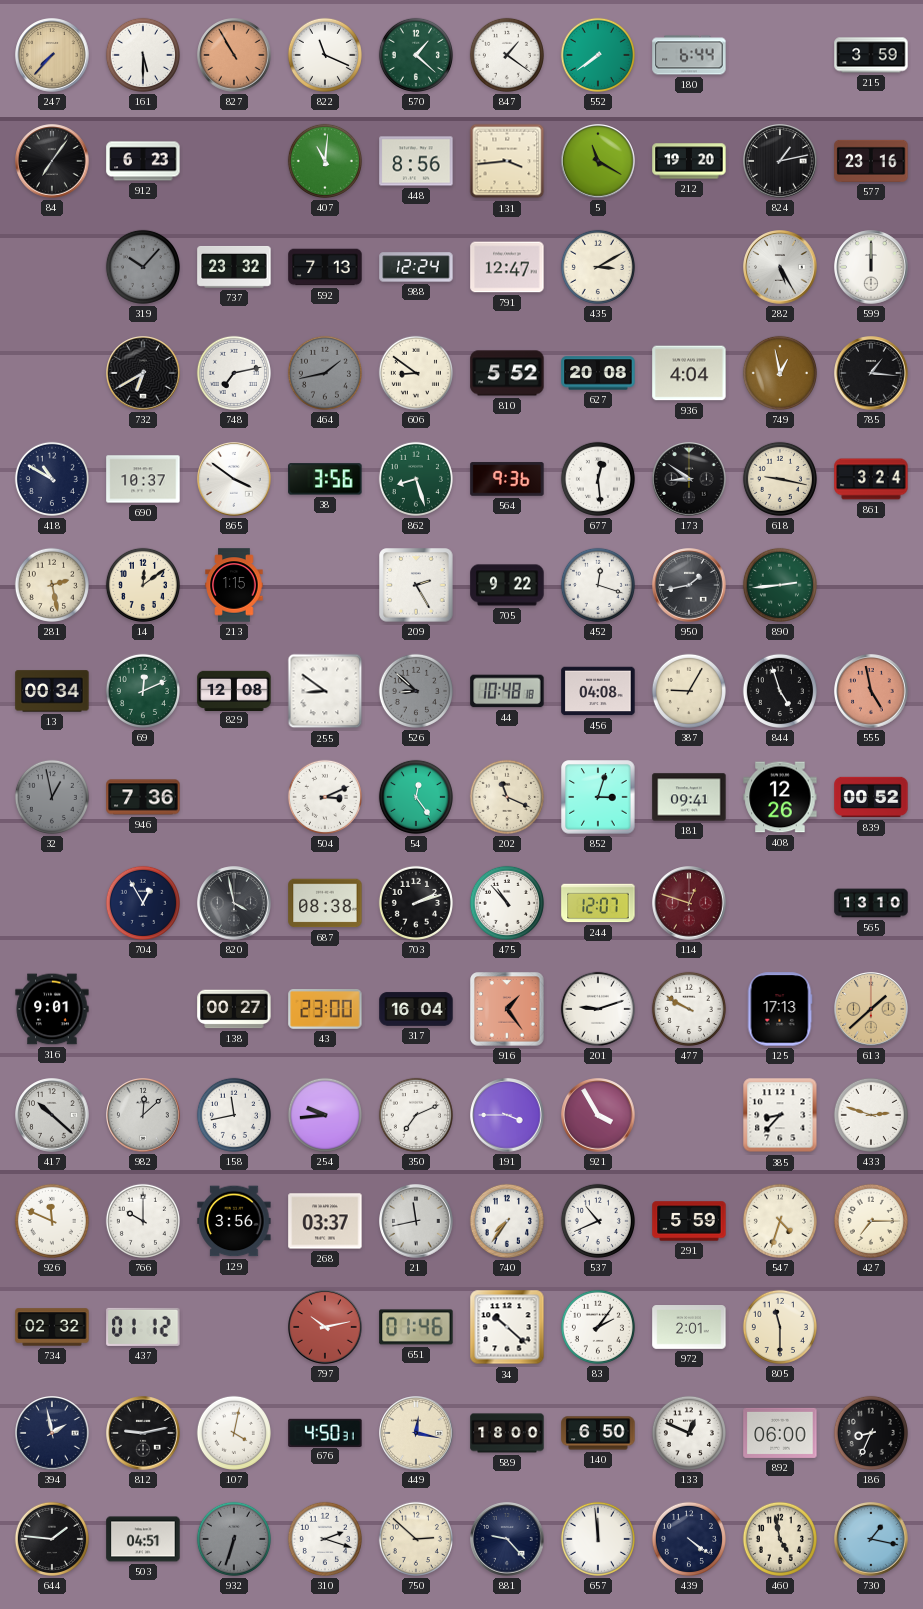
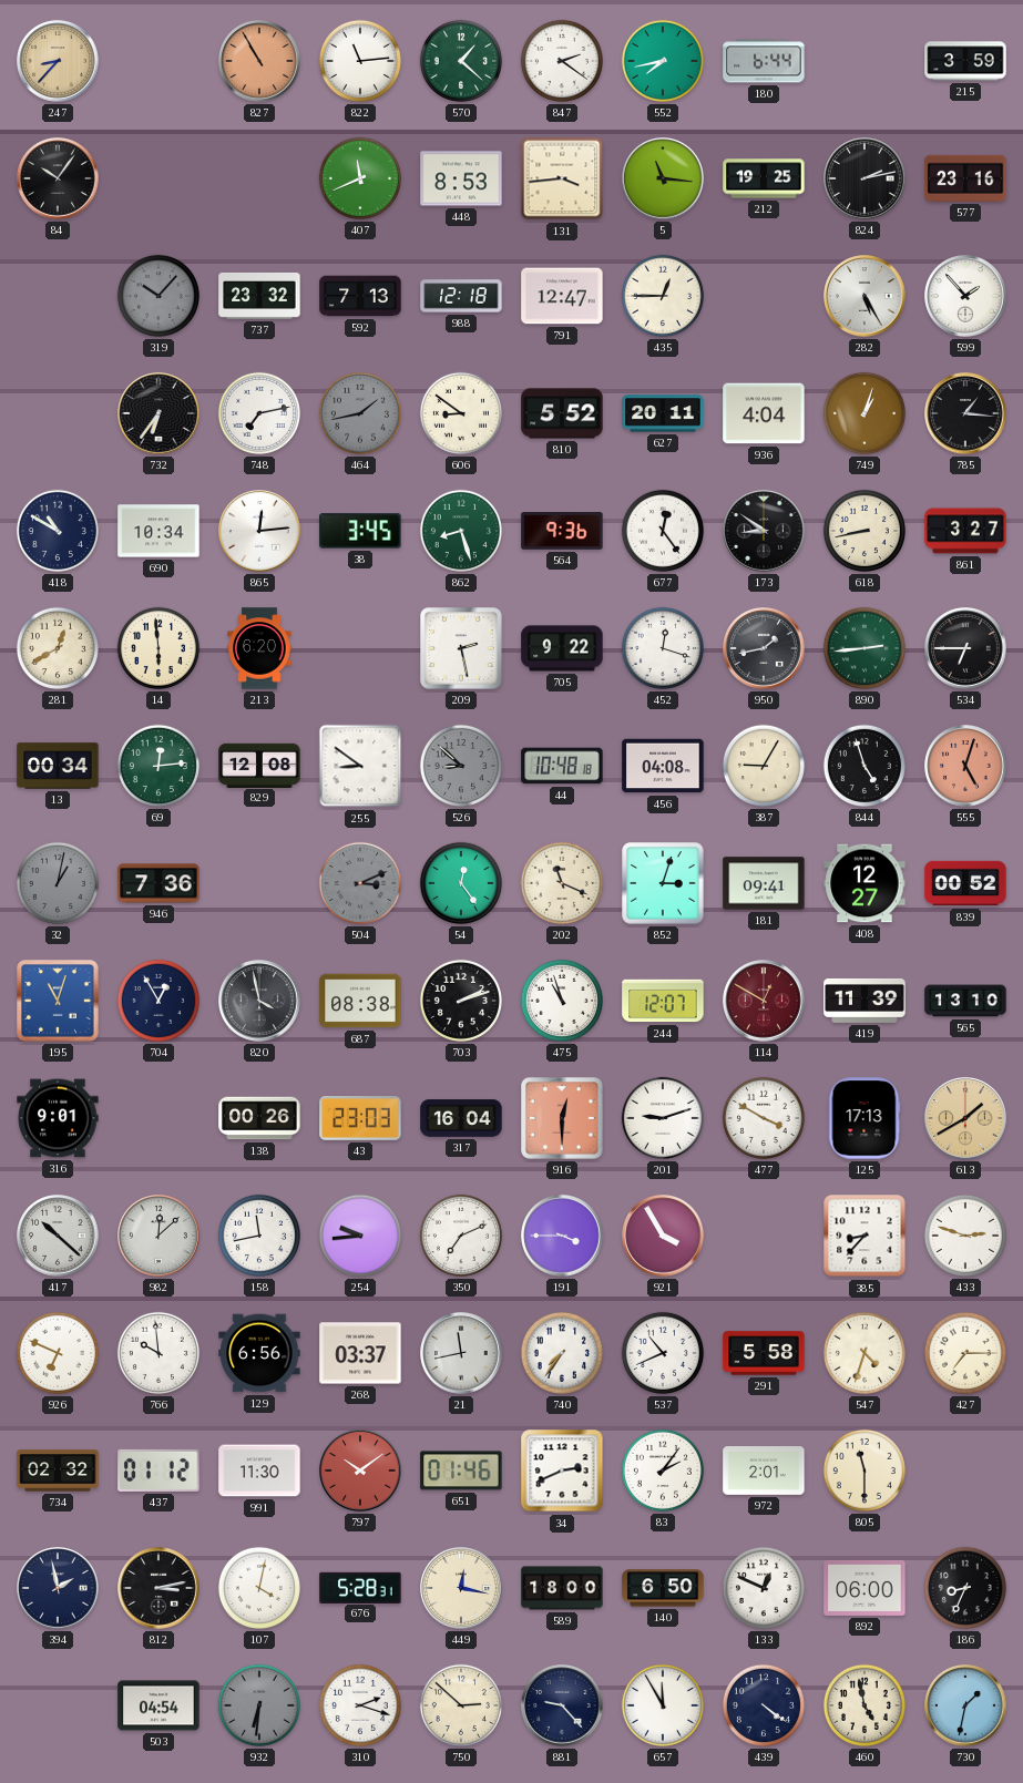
247: 7:37 -> 8:37
161: 5:30 -> none
822: 11:19 -> 11:14
847: 1:21 -> 2:21
552: 7:39 -> 7:43
84: 7:06 -> 10:06
912: 6:23 -> none
407: 11:01 -> 11:41
448: 8:56 -> 8:53
5: 11:20 -> 11:16
212: 19:20 -> 19:25
824: 1:13 -> 2:13
988: 12:24 -> 12:18
435: 3:10 -> 12:45
599: 12:00 -> 1:53
732: 6:40 -> 6:36
627: 20:08 -> 20:11
749: 12:58 -> 1:03
690: 10:37 -> 10:34
865: 3:51 -> 12:14
38: 3:56 -> 3:45
677: 12:29 -> 12:24
618: 9:17 -> 8:43
861: 3:24 -> 3:27
281: 2:28 -> 12:40
14: 12:09 -> 5:59
213: 1:15 -> 6:20
209: 2:25 -> 2:28
534: none -> 6:45
69: 12:11 -> 12:14
555: 4:58 -> 5:03
32: 12:58 -> 1:02
504 dial: white -> grey
408: 12:26 -> 12:27
195: none -> 11:03
475: 10:53 -> 10:57
114: 12:48 -> 12:50
419: none -> 11:39
138: 00:27 -> 00:26
43: 23:00 -> 23:03
916: 1:24 -> 12:30
477: 9:50 -> 3:50
613: 1:38 -> 1:40
926: 11:49 -> 6:49
766: 10:00 -> 9:59
129: 3:56 -> 6:56
291: 5:59 -> 5:58
991: none -> 11:30
797: 10:13 -> 10:09
34: 10:22 -> 2:41
812: 9:13 -> 3:13
676: 4:50 -> 5:28
644: 1:46 -> none
503: 04:51 -> 04:54
932: 6:33 -> 6:31
657: 11:59 -> 11:55
730: 1:17 -> 1:32
